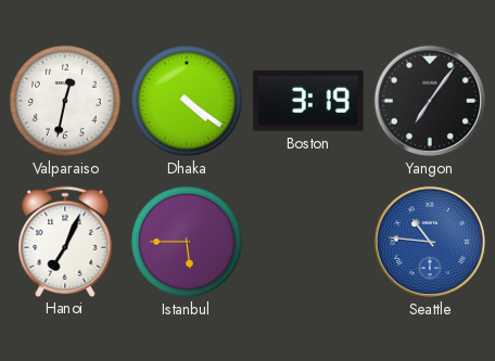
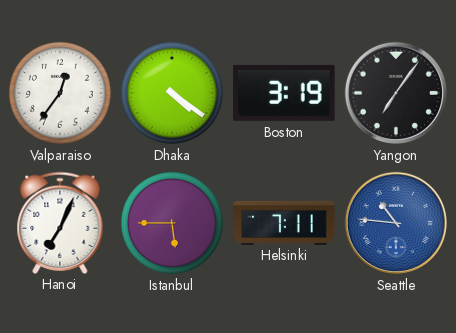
Valparaiso: 12:32 -> 12:36
Helsinki: none -> 7:11
